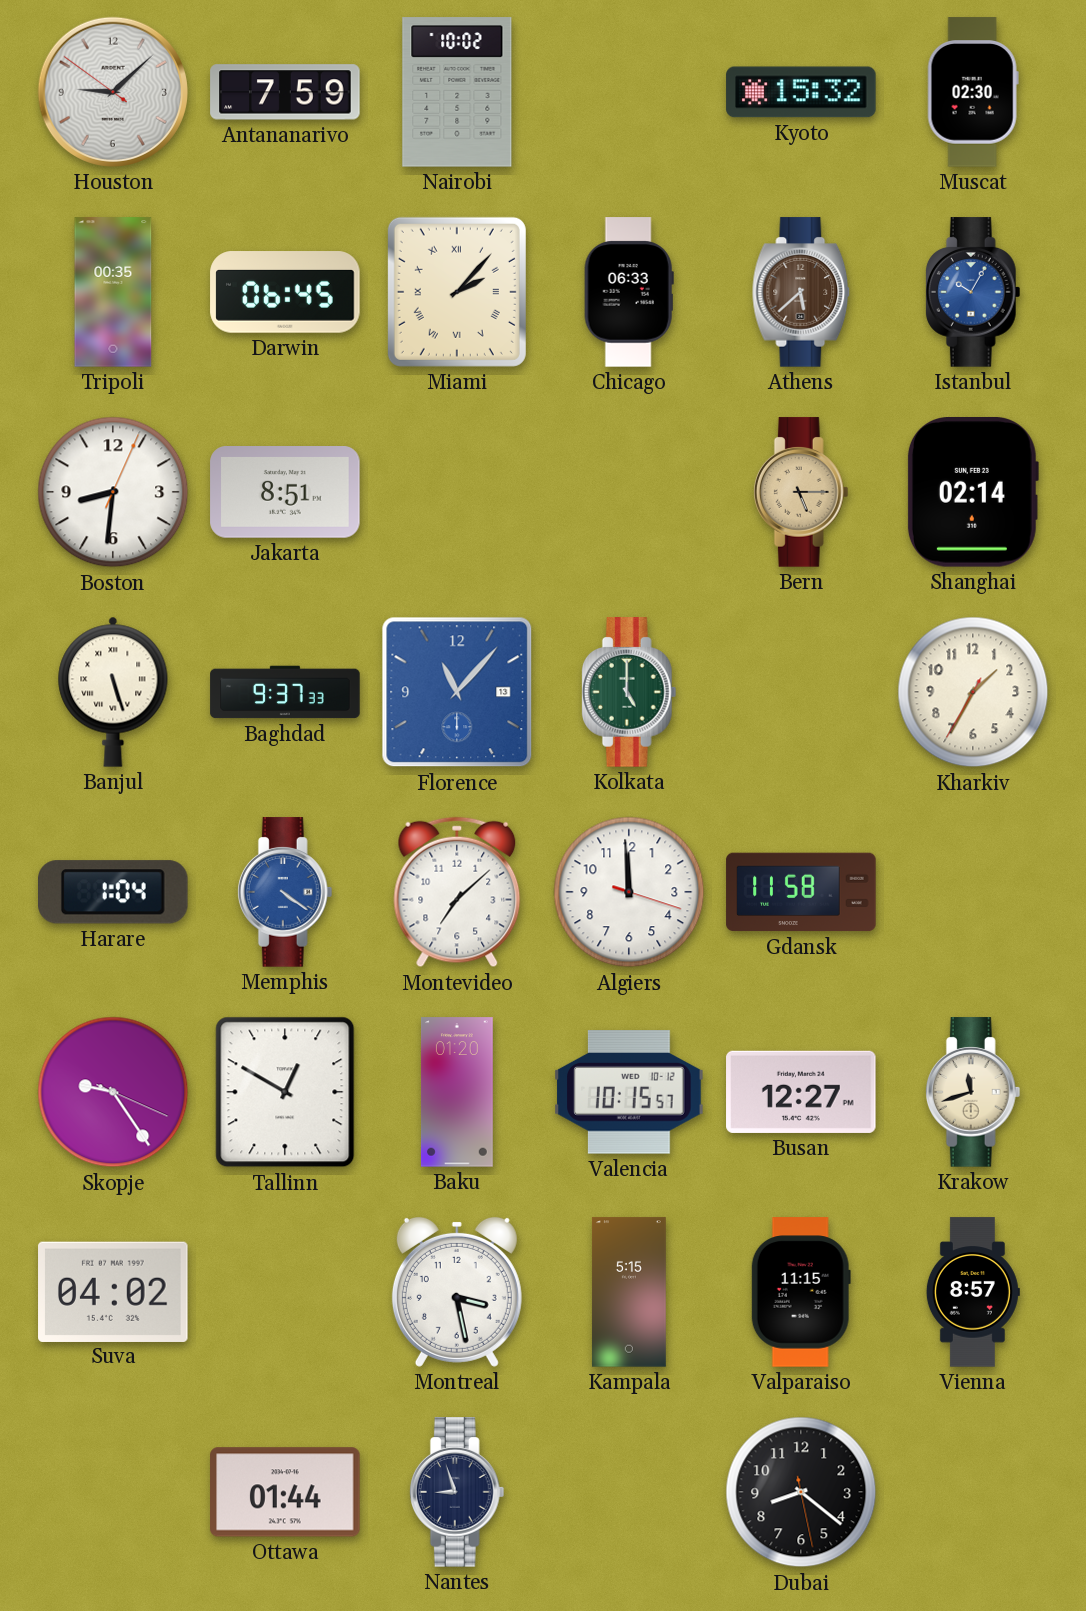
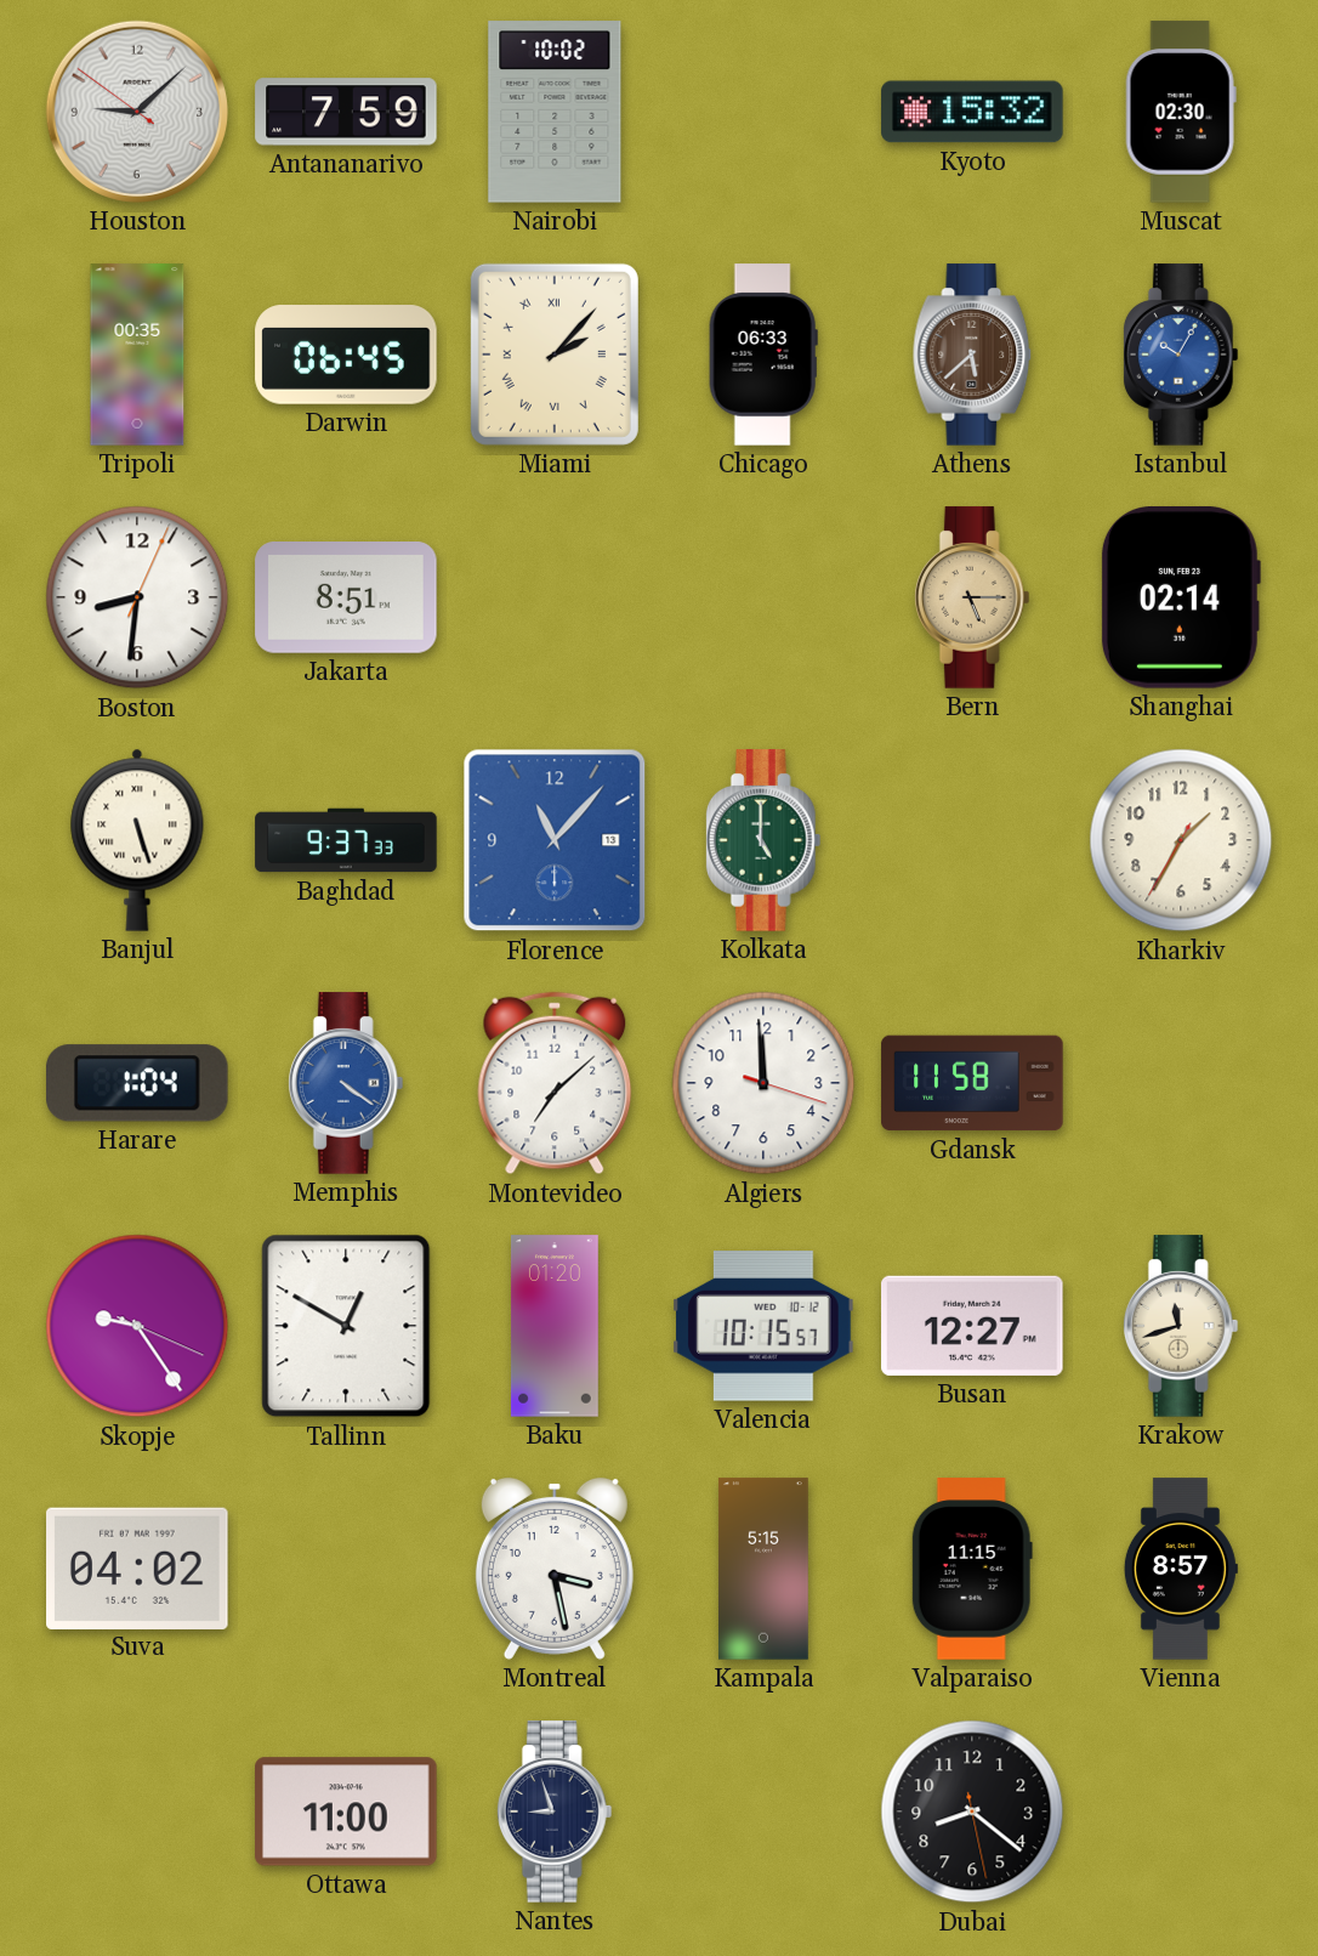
Ottawa: 01:44 -> 11:00
